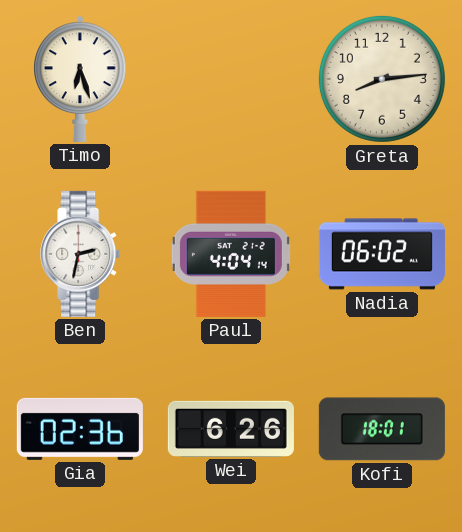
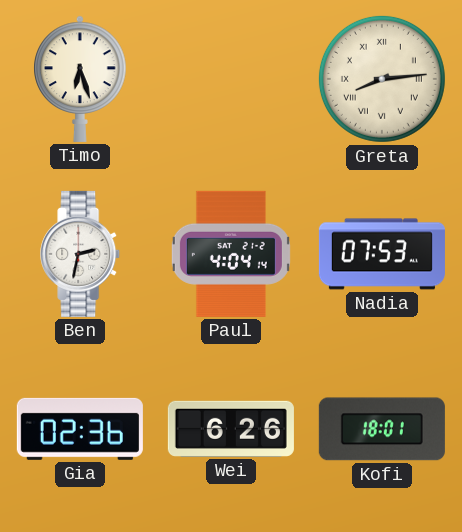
Greta numerals: Arabic -> Roman
Nadia: 06:02 -> 07:53
